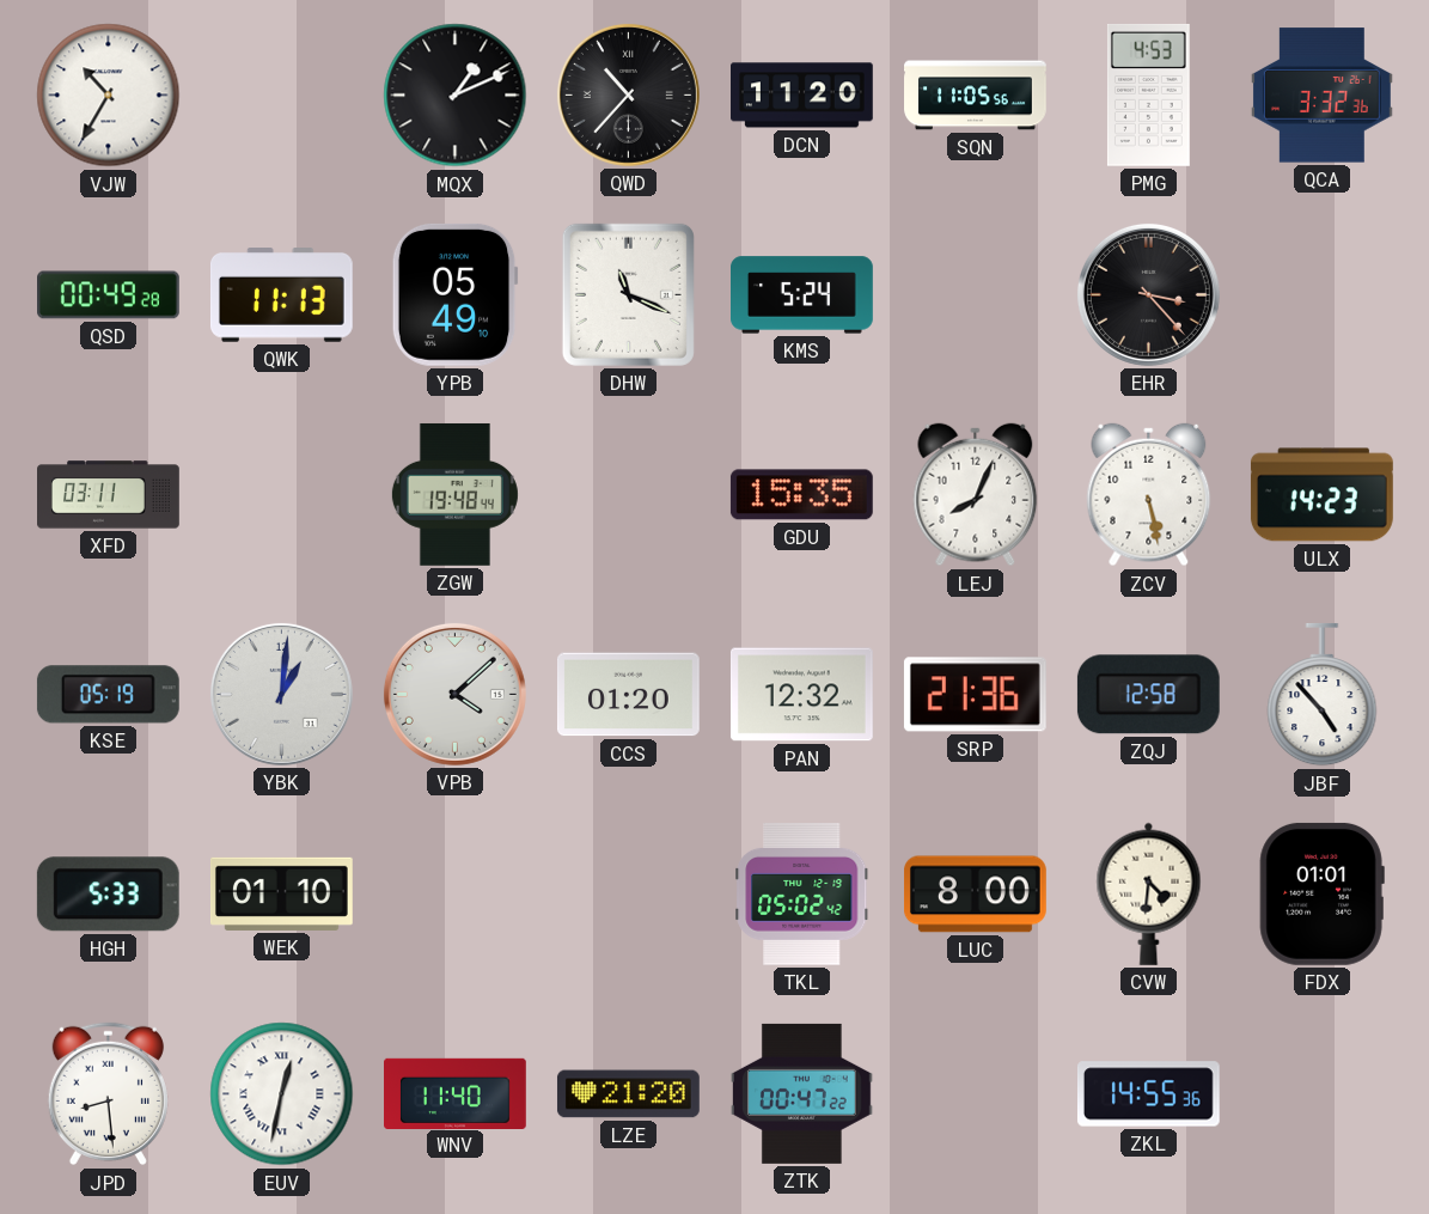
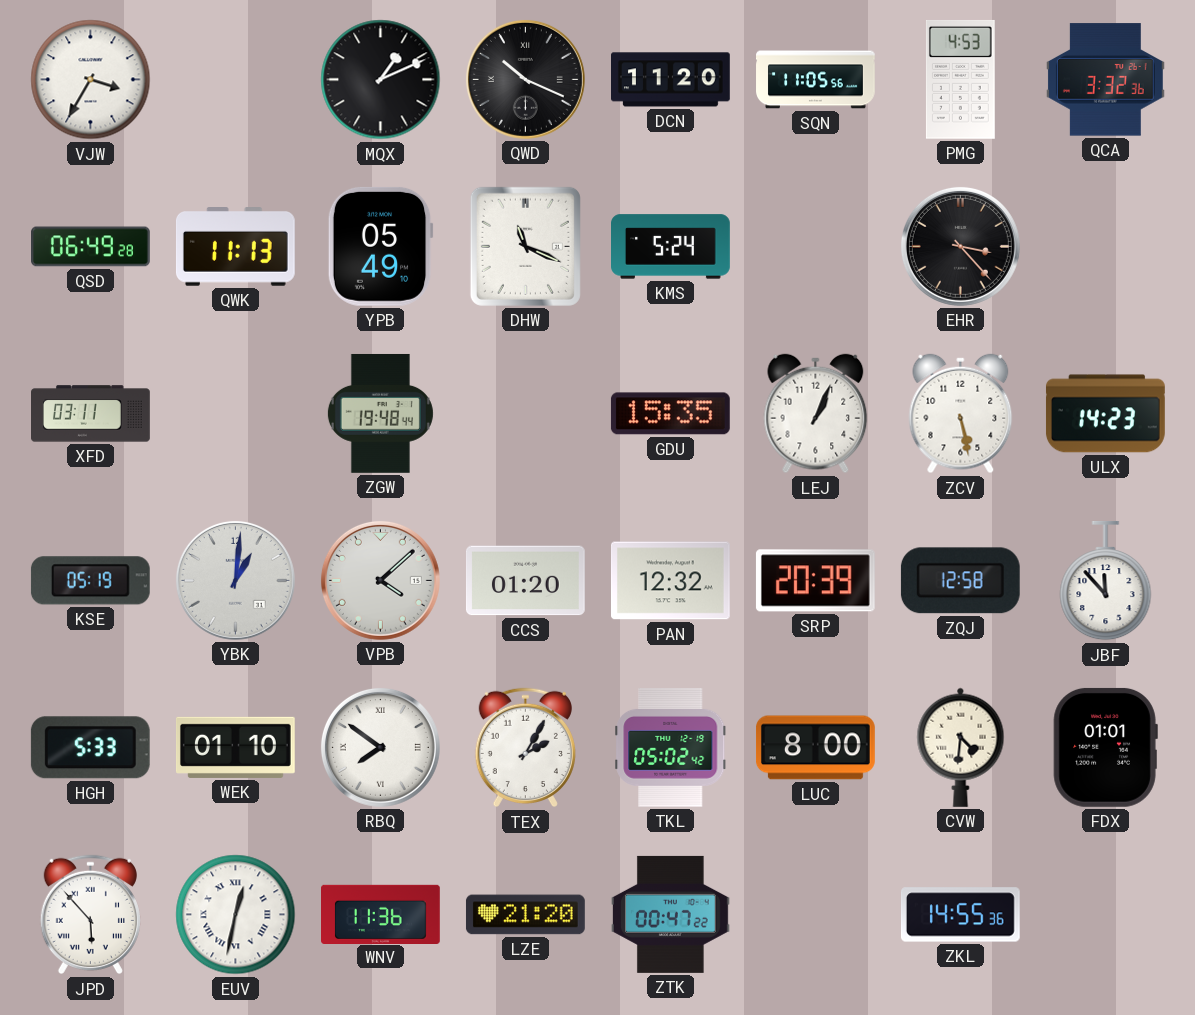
VJW: 10:35 -> 3:35
QWD: 10:37 -> 10:19
QSD: 00:49 -> 06:49
LEJ: 8:04 -> 1:04
SRP: 21:36 -> 20:39
JBF: 4:53 -> 11:53
RBQ: none -> 7:51
TEX: none -> 2:05
JPD: 8:29 -> 5:53
WNV: 11:40 -> 11:36
